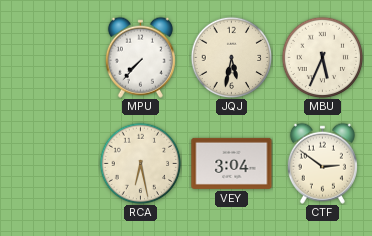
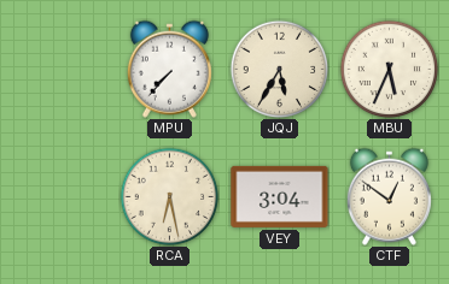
JQJ: 5:32 -> 5:35
CTF: 2:51 -> 12:51
